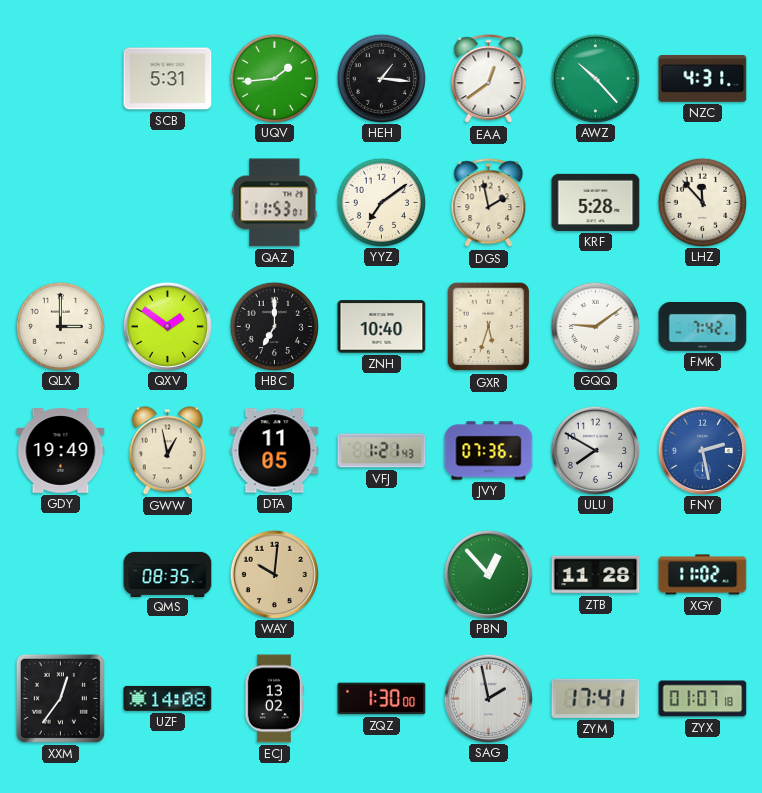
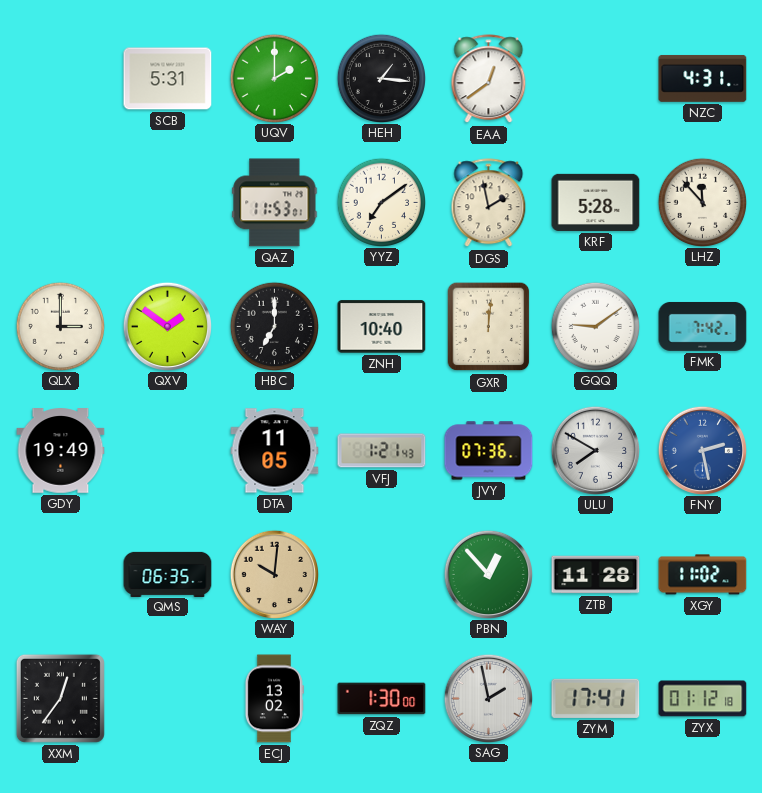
UQV: 1:44 -> 2:00
AWZ: 10:23 -> none
GXR: 5:33 -> 12:01
GWW: 12:58 -> none
QMS: 08:35 -> 06:35
UZF: 14:08 -> none
ZYX: 01:07 -> 01:12
